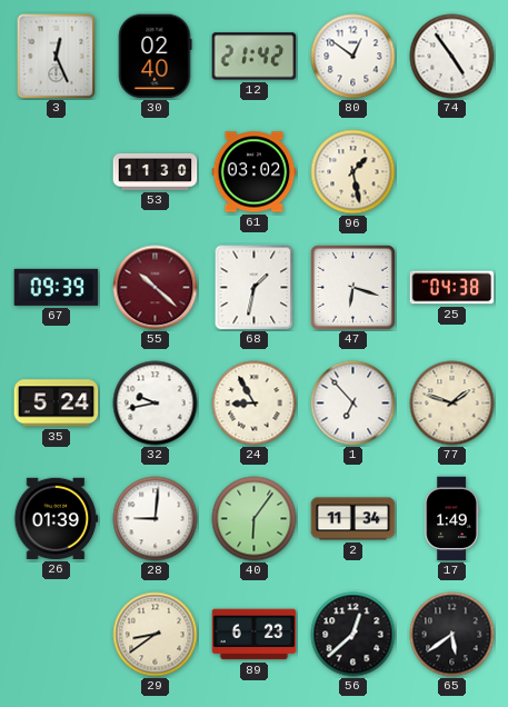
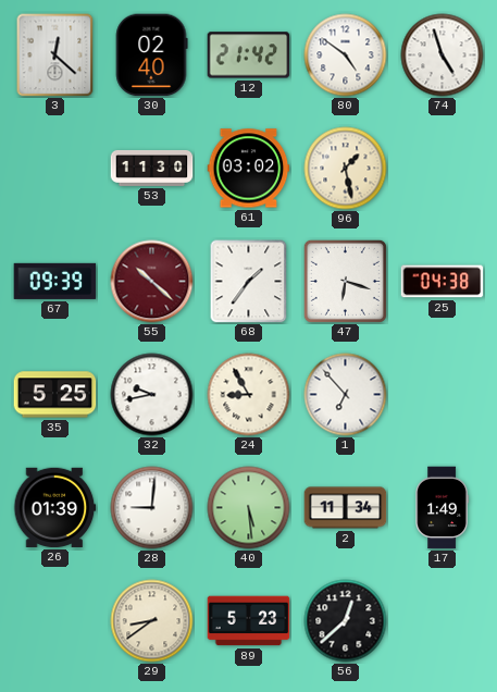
3: 12:26 -> 12:22
80: 12:51 -> 4:51
74: 4:54 -> 4:57
68: 1:32 -> 1:36
35: 5:24 -> 5:25
77: 1:48 -> none
40: 6:06 -> 5:29
89: 6:23 -> 5:23
65: 5:39 -> none
